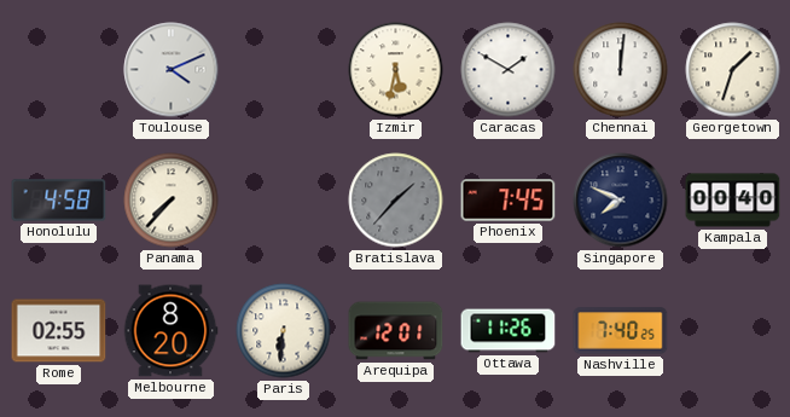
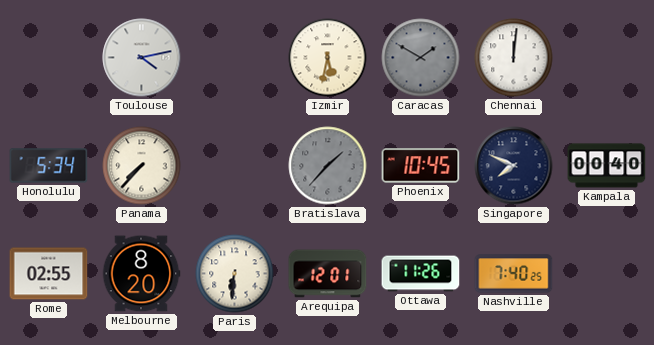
Toulouse: 4:11 -> 4:13
Caracas dial: white -> grey
Georgetown: 1:33 -> none
Honolulu: 4:58 -> 5:34
Phoenix: 7:45 -> 10:45
